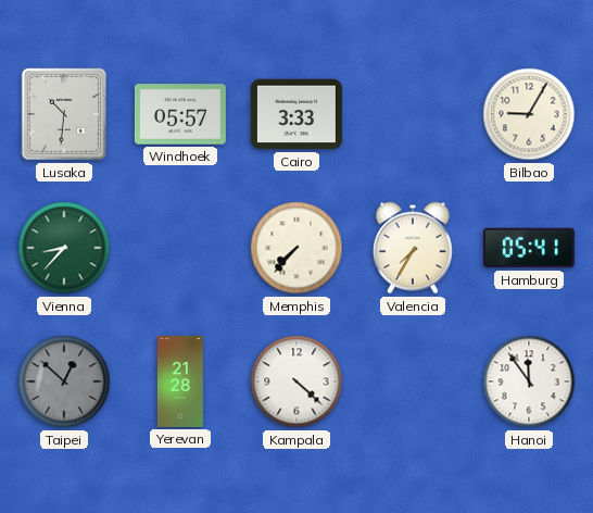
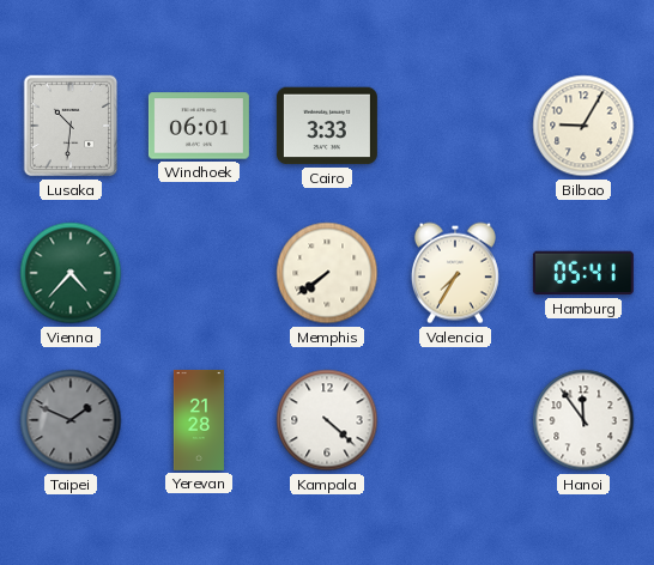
Windhoek: 05:57 -> 06:01
Vienna: 8:37 -> 4:37
Memphis: 7:37 -> 7:39
Taipei: 12:52 -> 1:49
